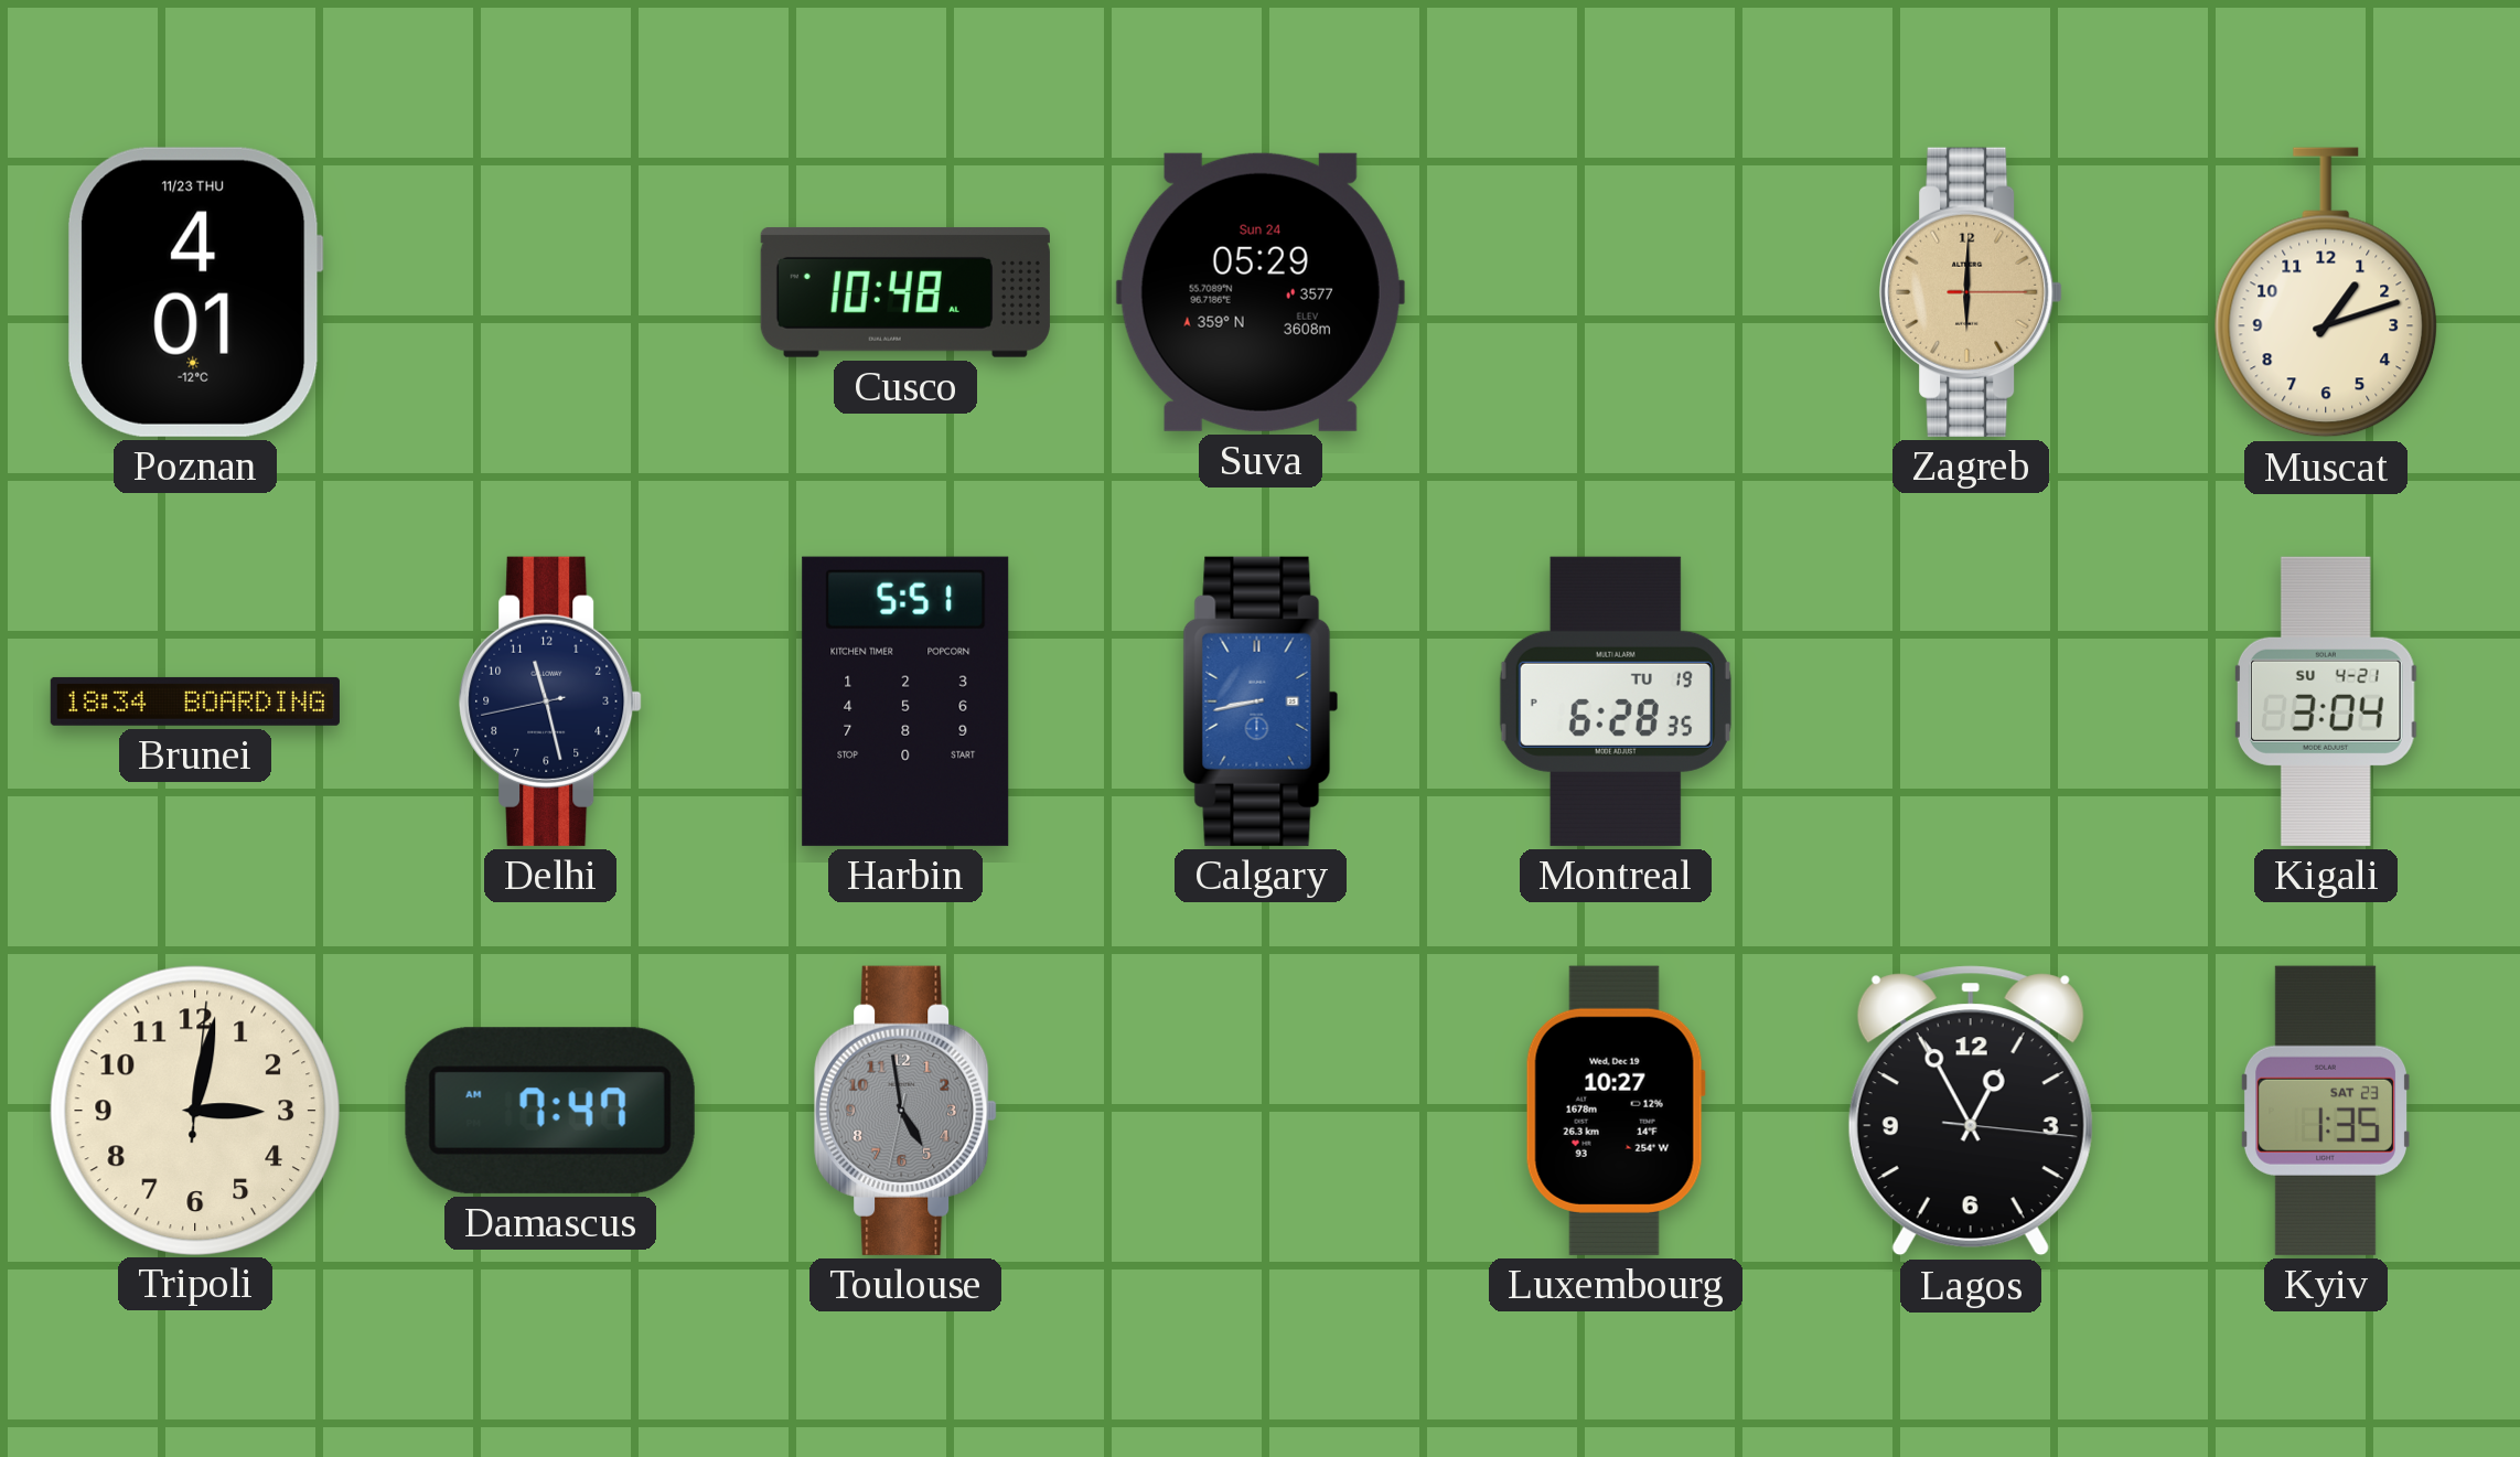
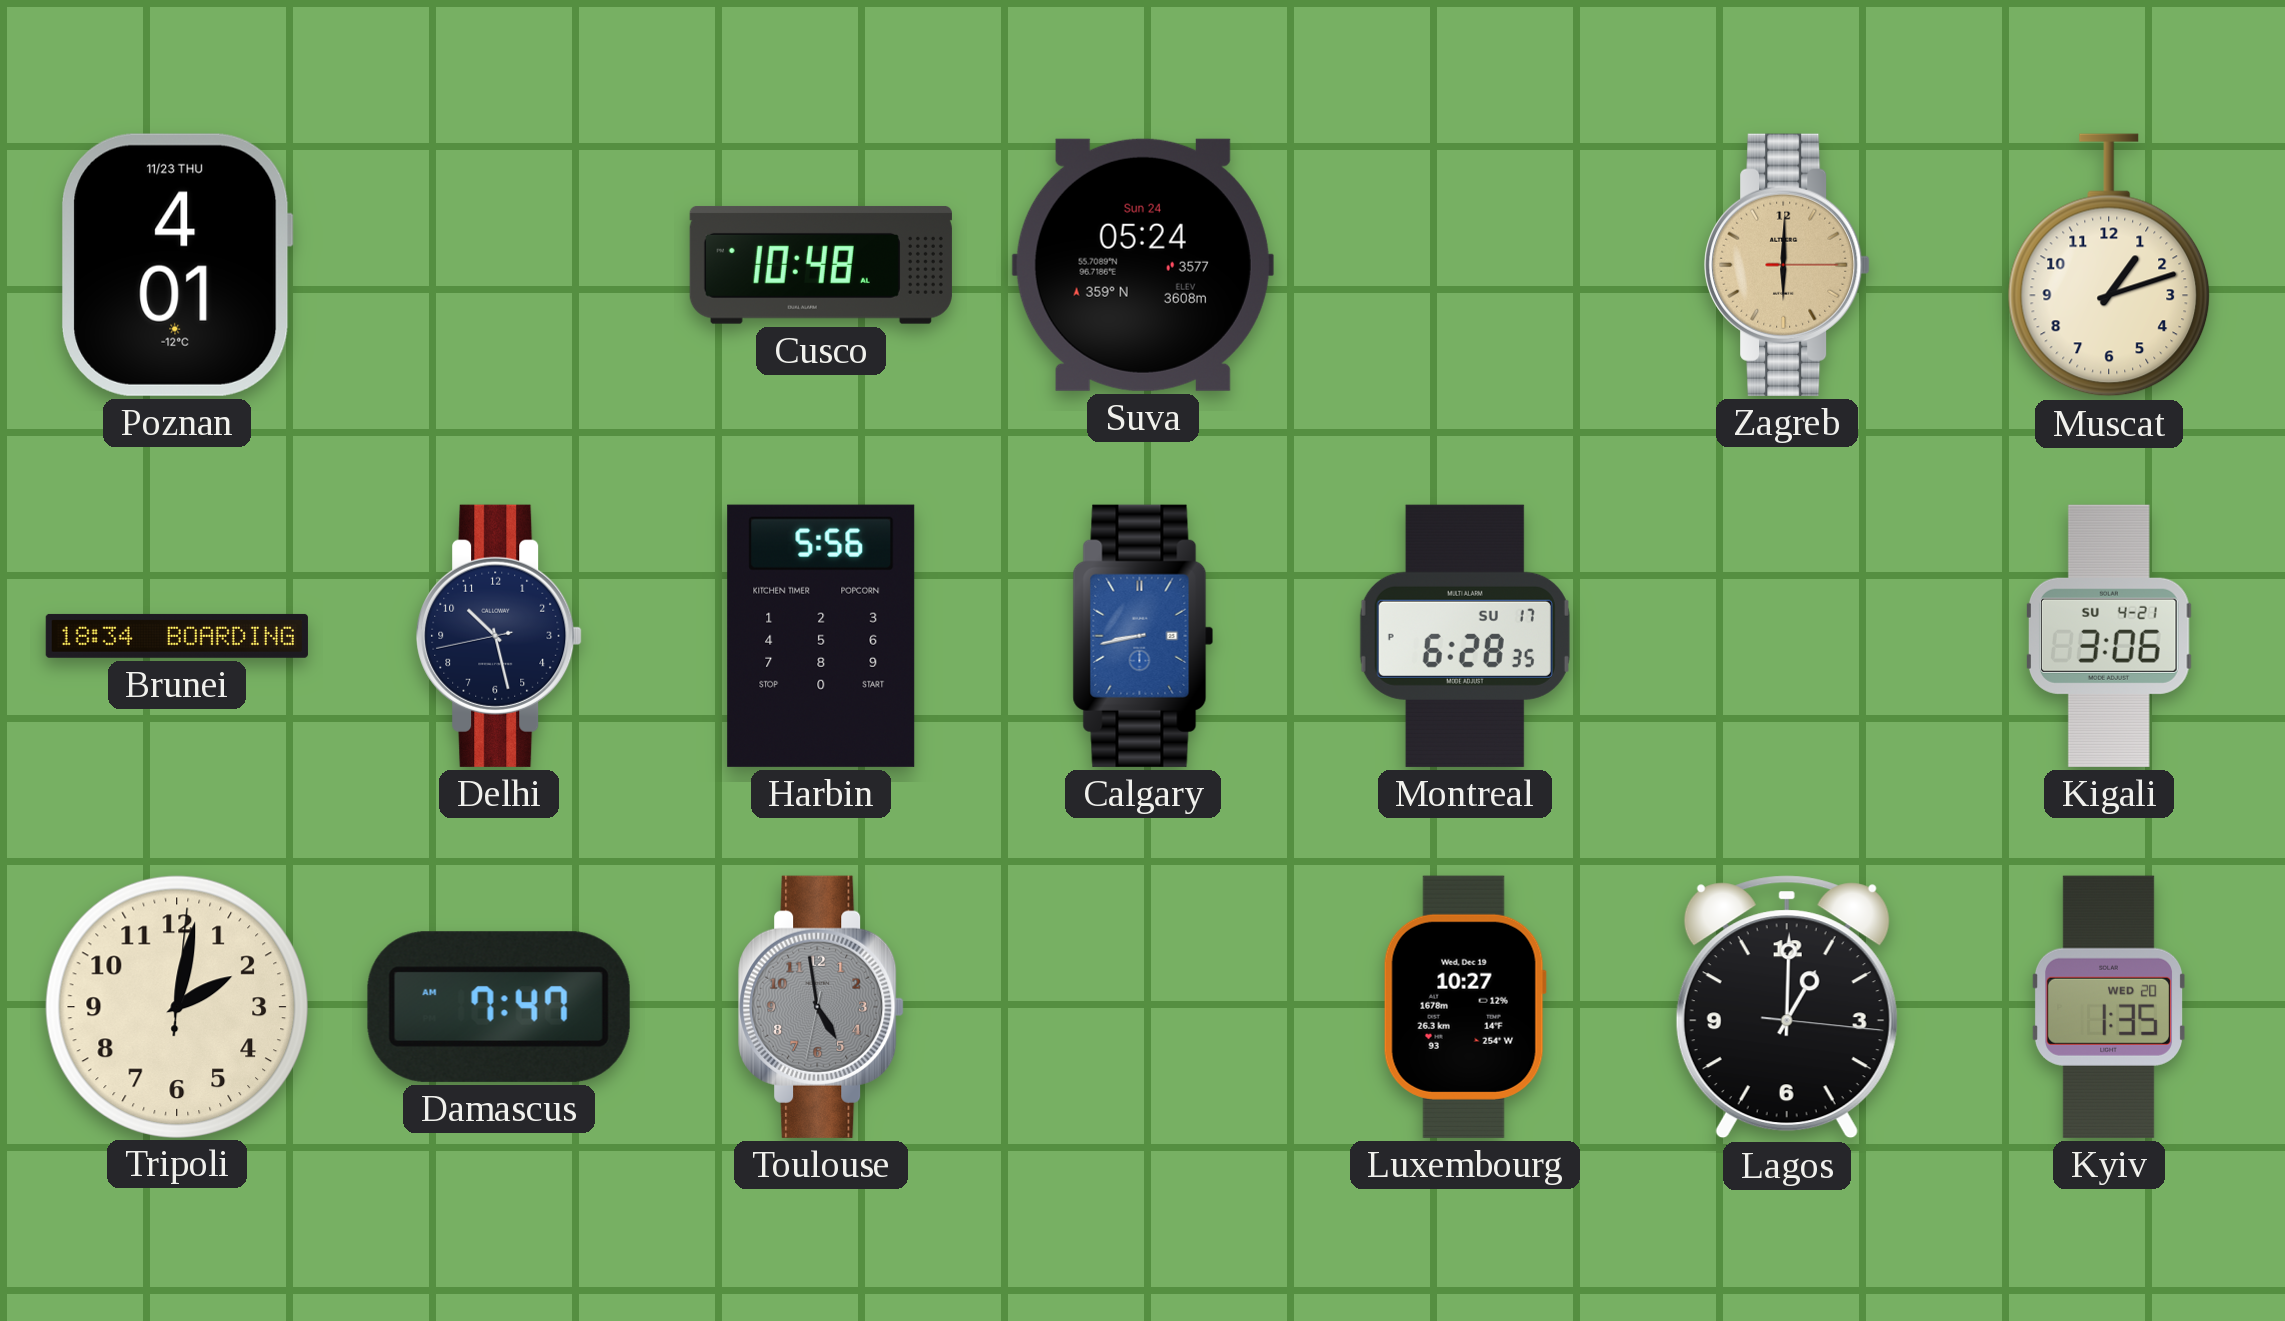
Suva: 05:29 -> 05:24
Delhi: 11:27 -> 10:27
Harbin: 5:51 -> 5:56
Montreal date: TU 19 -> SU 17
Kigali: 3:04 -> 3:06
Tripoli: 3:02 -> 2:02
Lagos: 12:55 -> 1:00
Kyiv date: SAT 23 -> WED 20
